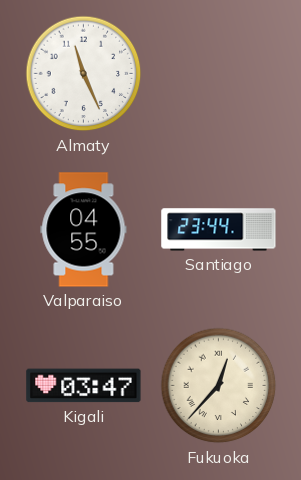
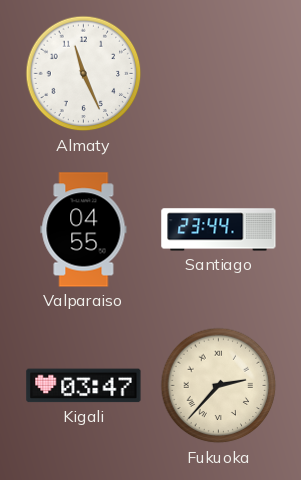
Fukuoka: 12:37 -> 2:37
